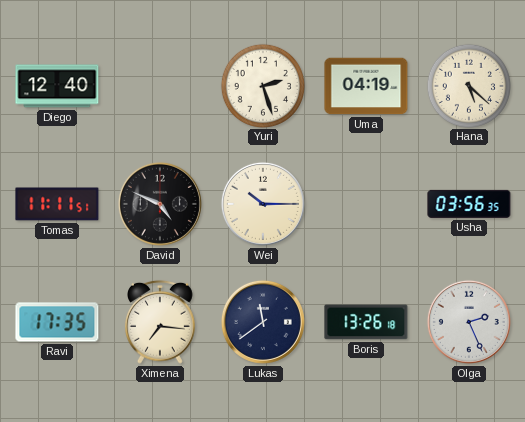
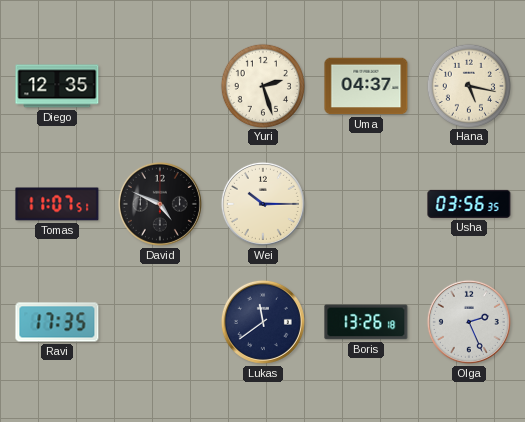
Diego: 12:40 -> 12:35
Uma: 04:19 -> 04:37
Hana: 5:22 -> 5:17
Tomas: 11:11 -> 11:07
Ximena: 7:16 -> none
